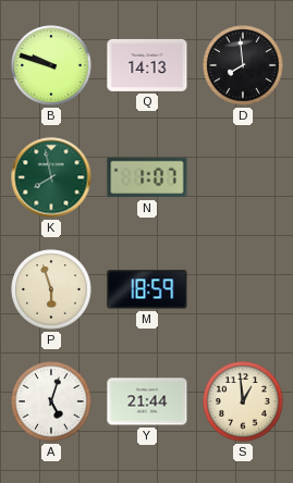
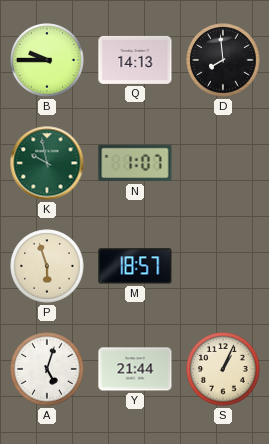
B: 9:48 -> 9:45
K: 7:58 -> 9:58
M: 18:59 -> 18:57
S: 12:59 -> 1:04
